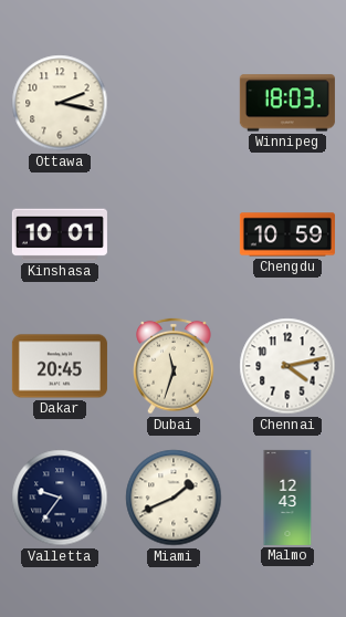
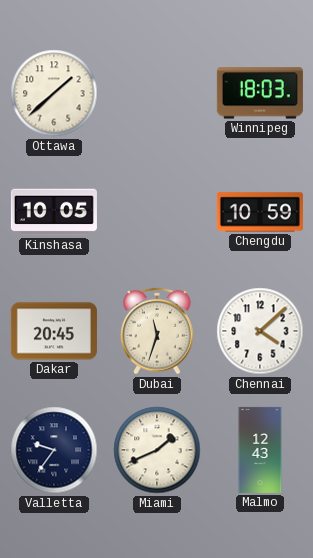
Ottawa: 2:17 -> 1:38
Kinshasa: 10:01 -> 10:05
Chennai: 4:13 -> 4:08
